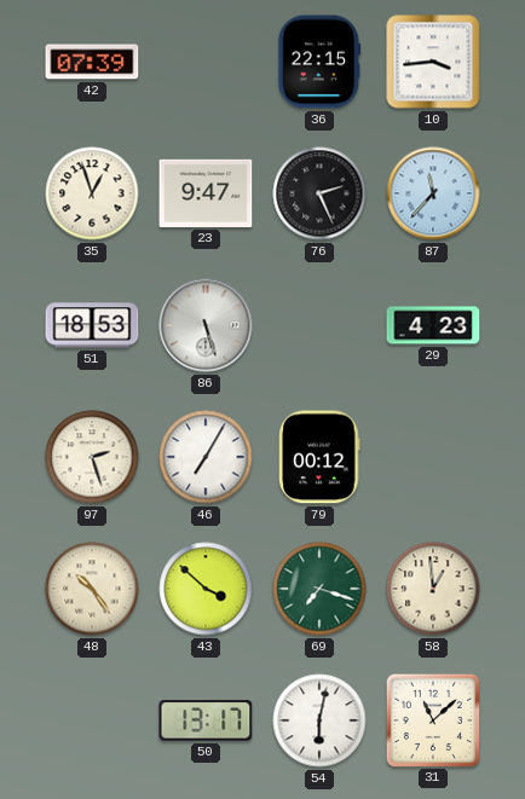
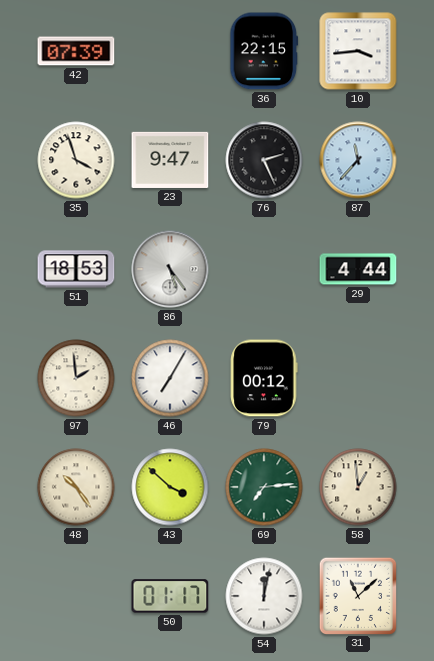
35: 12:57 -> 3:57
86: 5:27 -> 5:24
29: 4:23 -> 4:44
97: 2:27 -> 1:59
69: 7:18 -> 7:14
50: 13:17 -> 01:17
54: 6:02 -> 12:02
